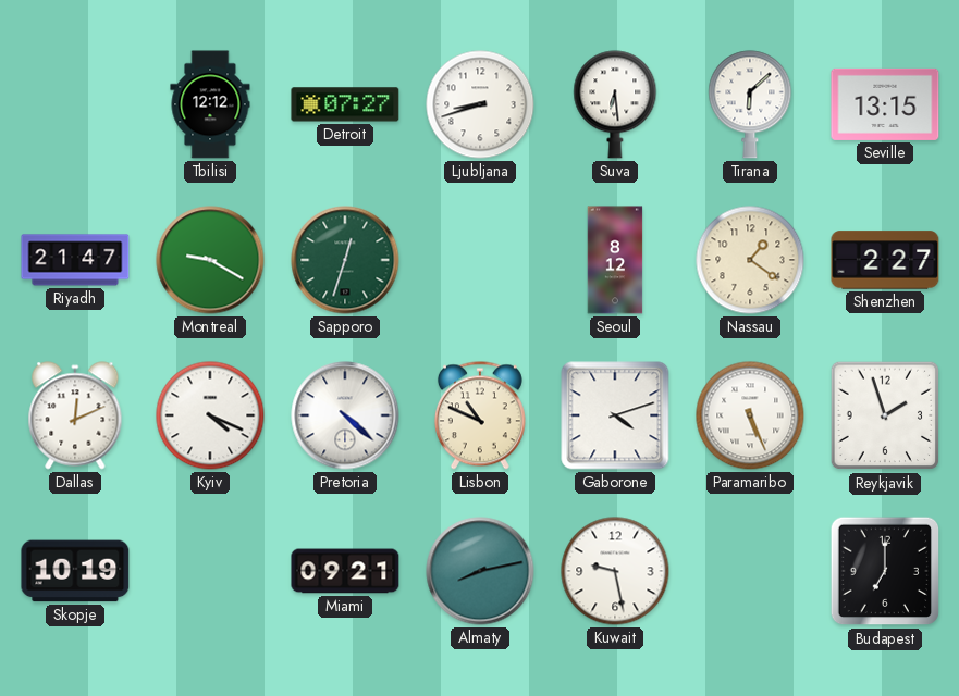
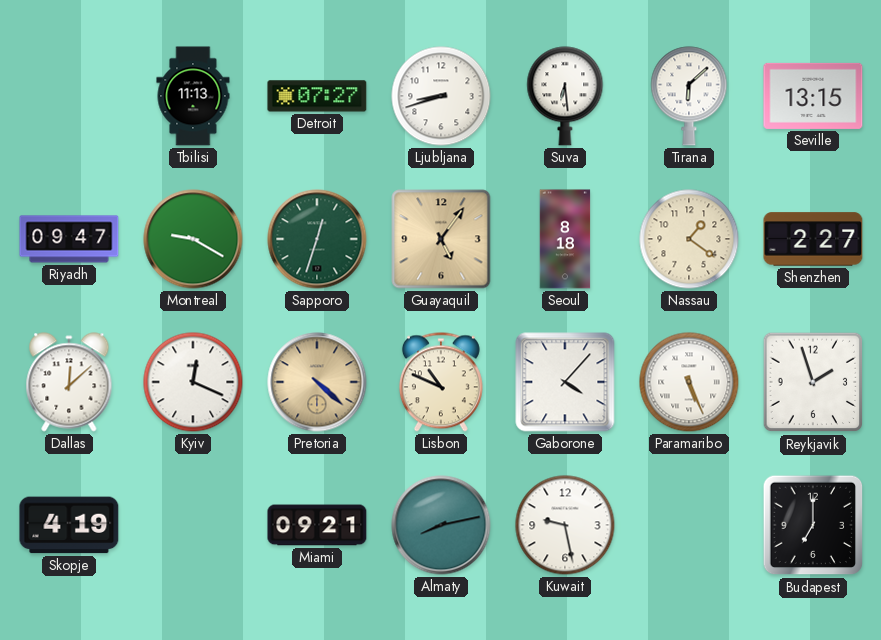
Tbilisi: 12:12 -> 11:13
Riyadh: 21:47 -> 09:47
Guayaquil: none -> 5:06
Seoul: 8:12 -> 8:18
Dallas: 12:11 -> 12:08
Kyiv: 4:19 -> 12:19
Pretoria dial: white -> champagne
Gaborone: 4:12 -> 4:07
Skopje: 10:19 -> 4:19
